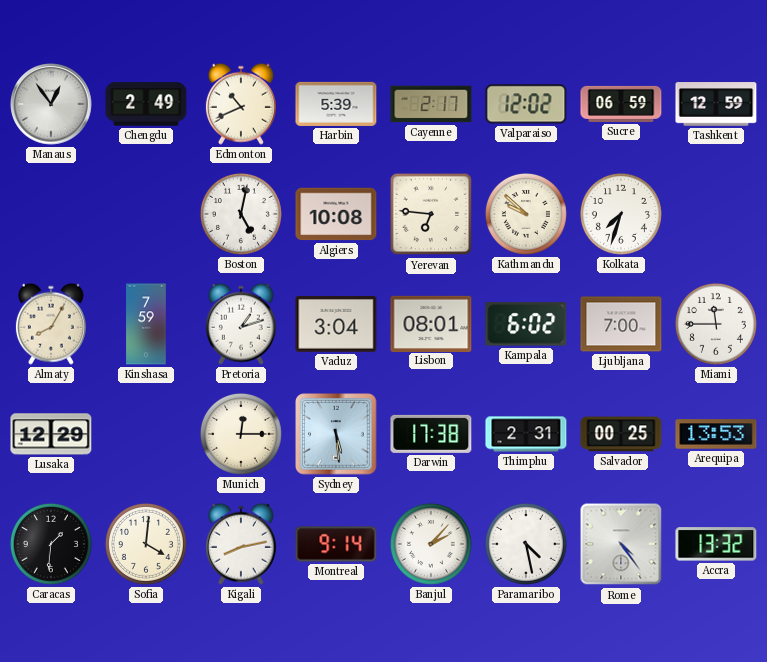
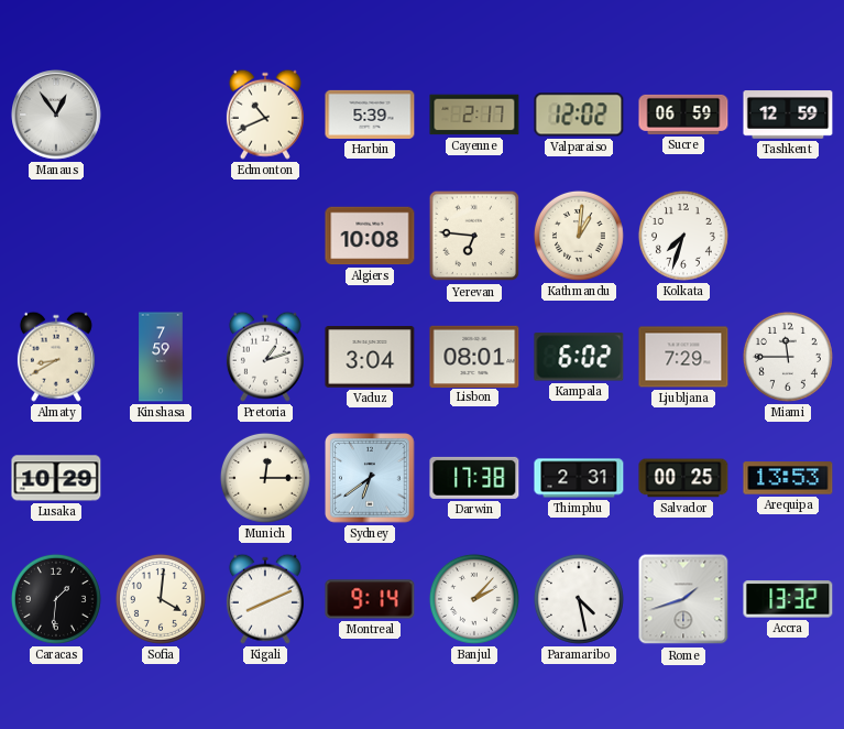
Chengdu: 2:49 -> none
Boston: 5:02 -> none
Kathmandu: 9:52 -> 1:01
Almaty: 8:05 -> 8:40
Ljubljana: 7:00 -> 7:29
Lusaka: 12:29 -> 10:29
Sydney: 5:29 -> 6:39
Kigali: 8:13 -> 8:11
Rome: 4:24 -> 1:42
